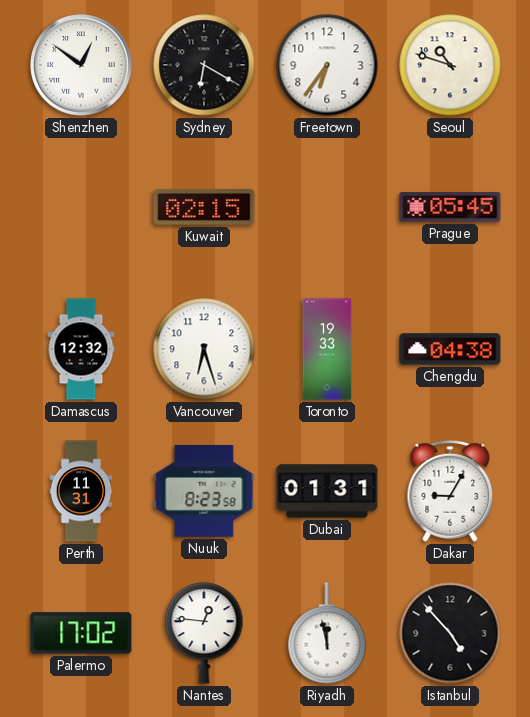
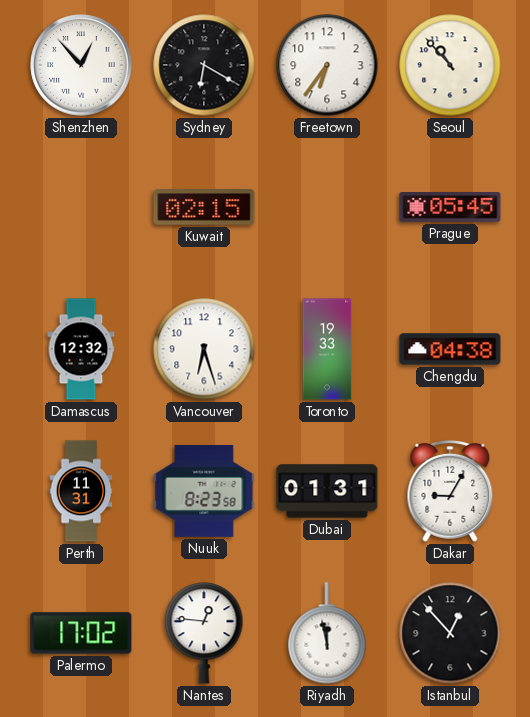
Shenzhen: 12:51 -> 12:53
Seoul: 10:48 -> 10:53
Istanbul: 4:53 -> 12:53
